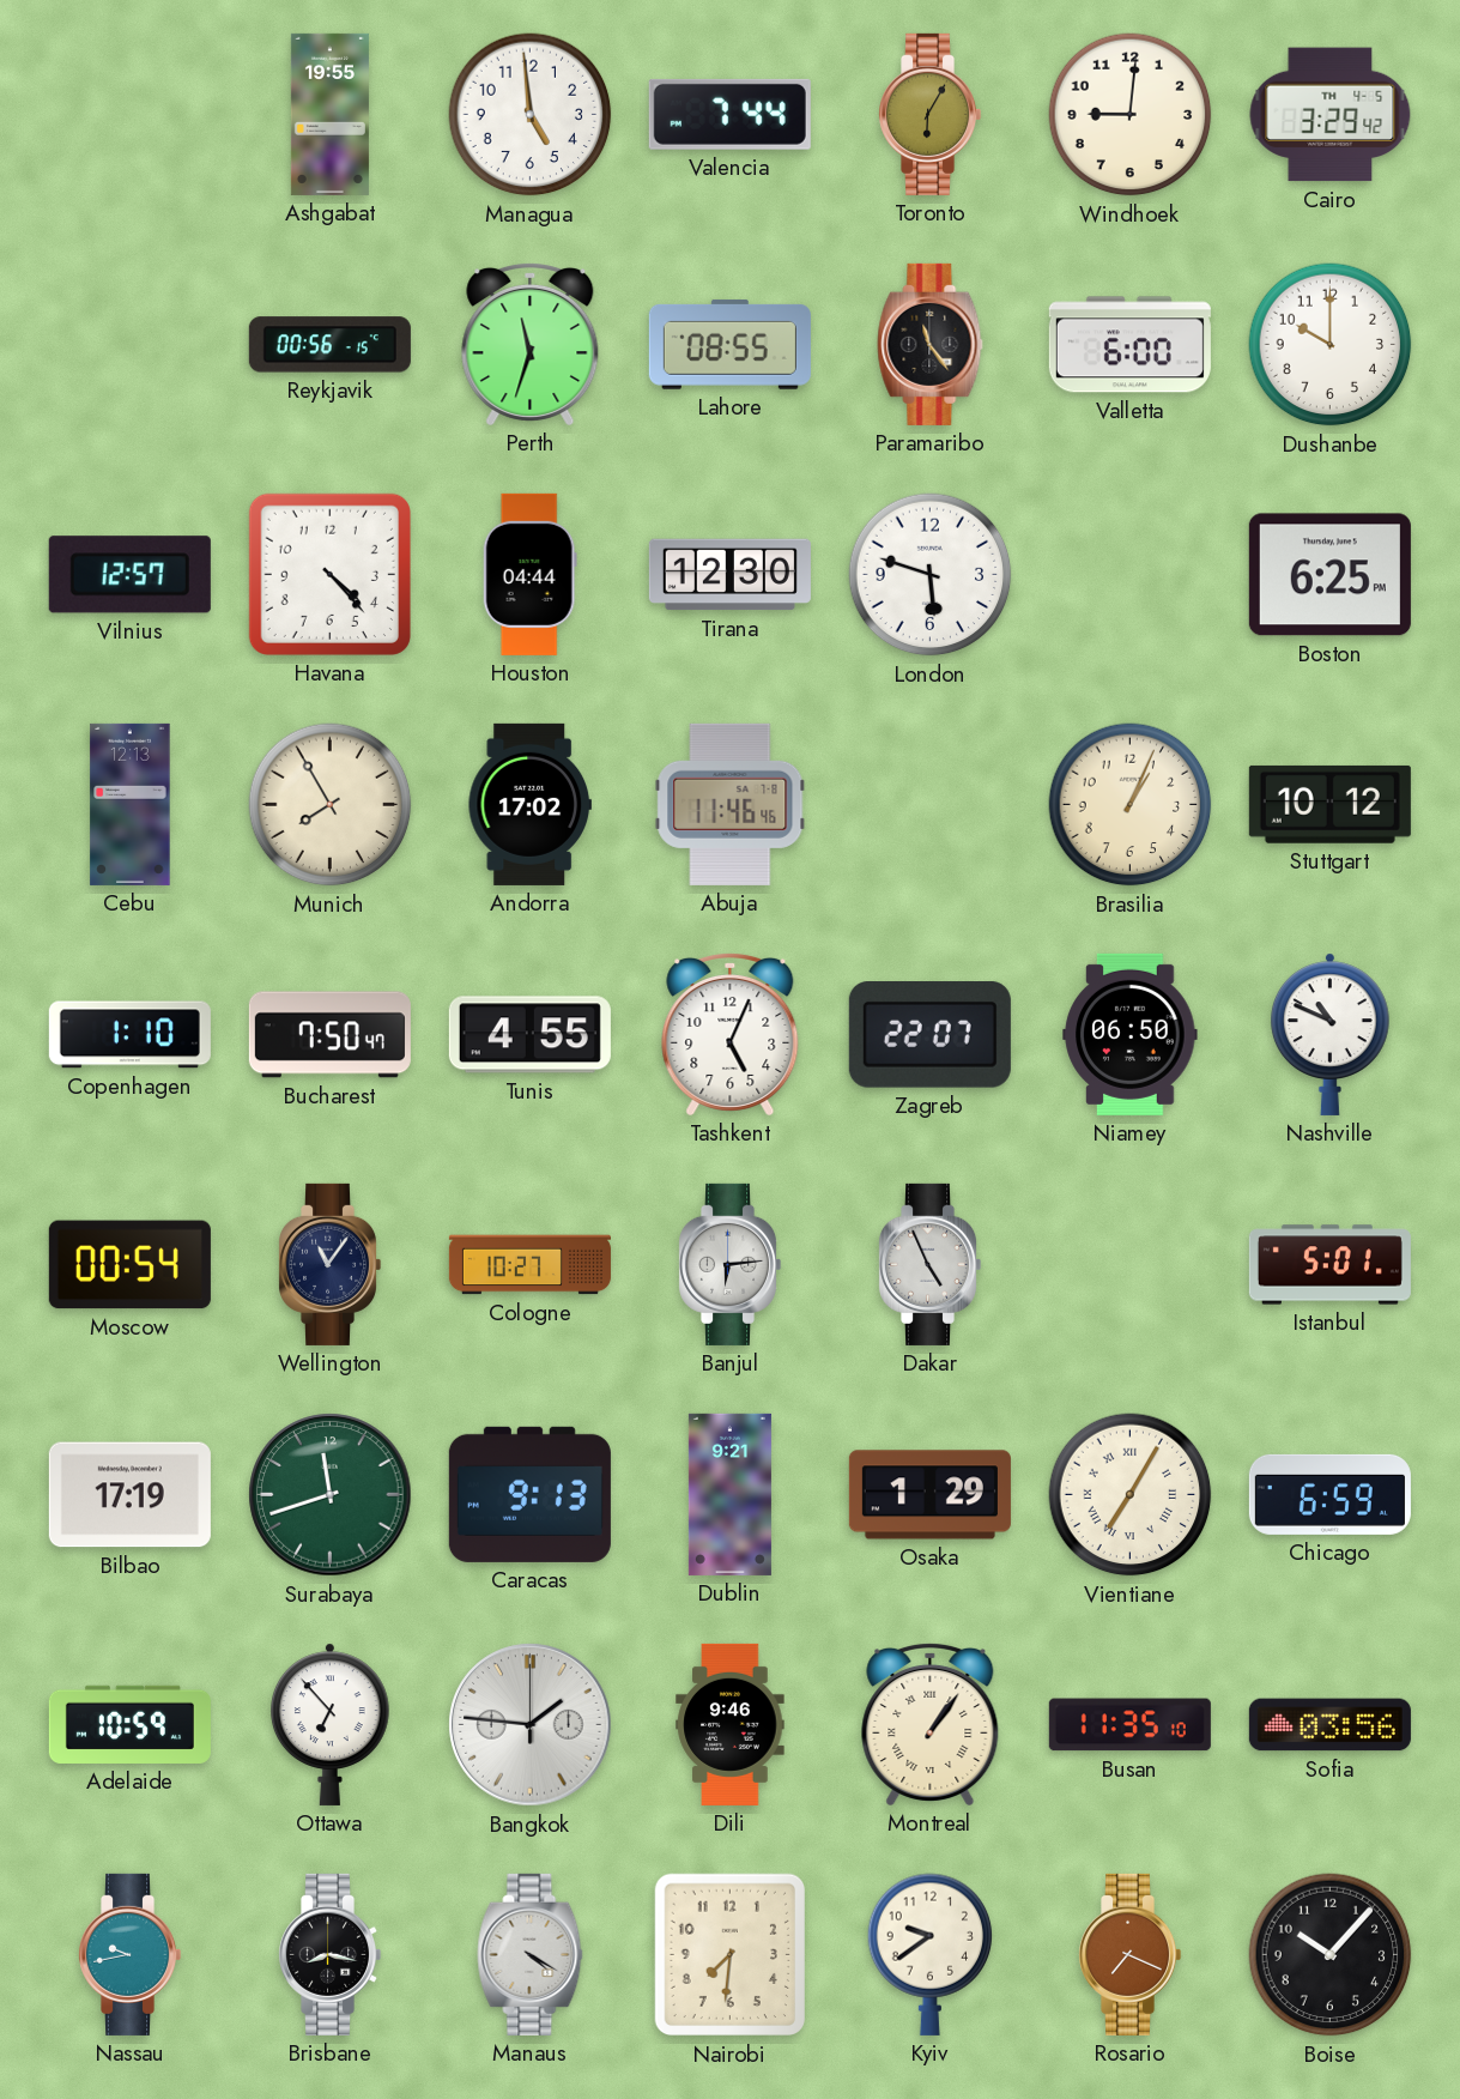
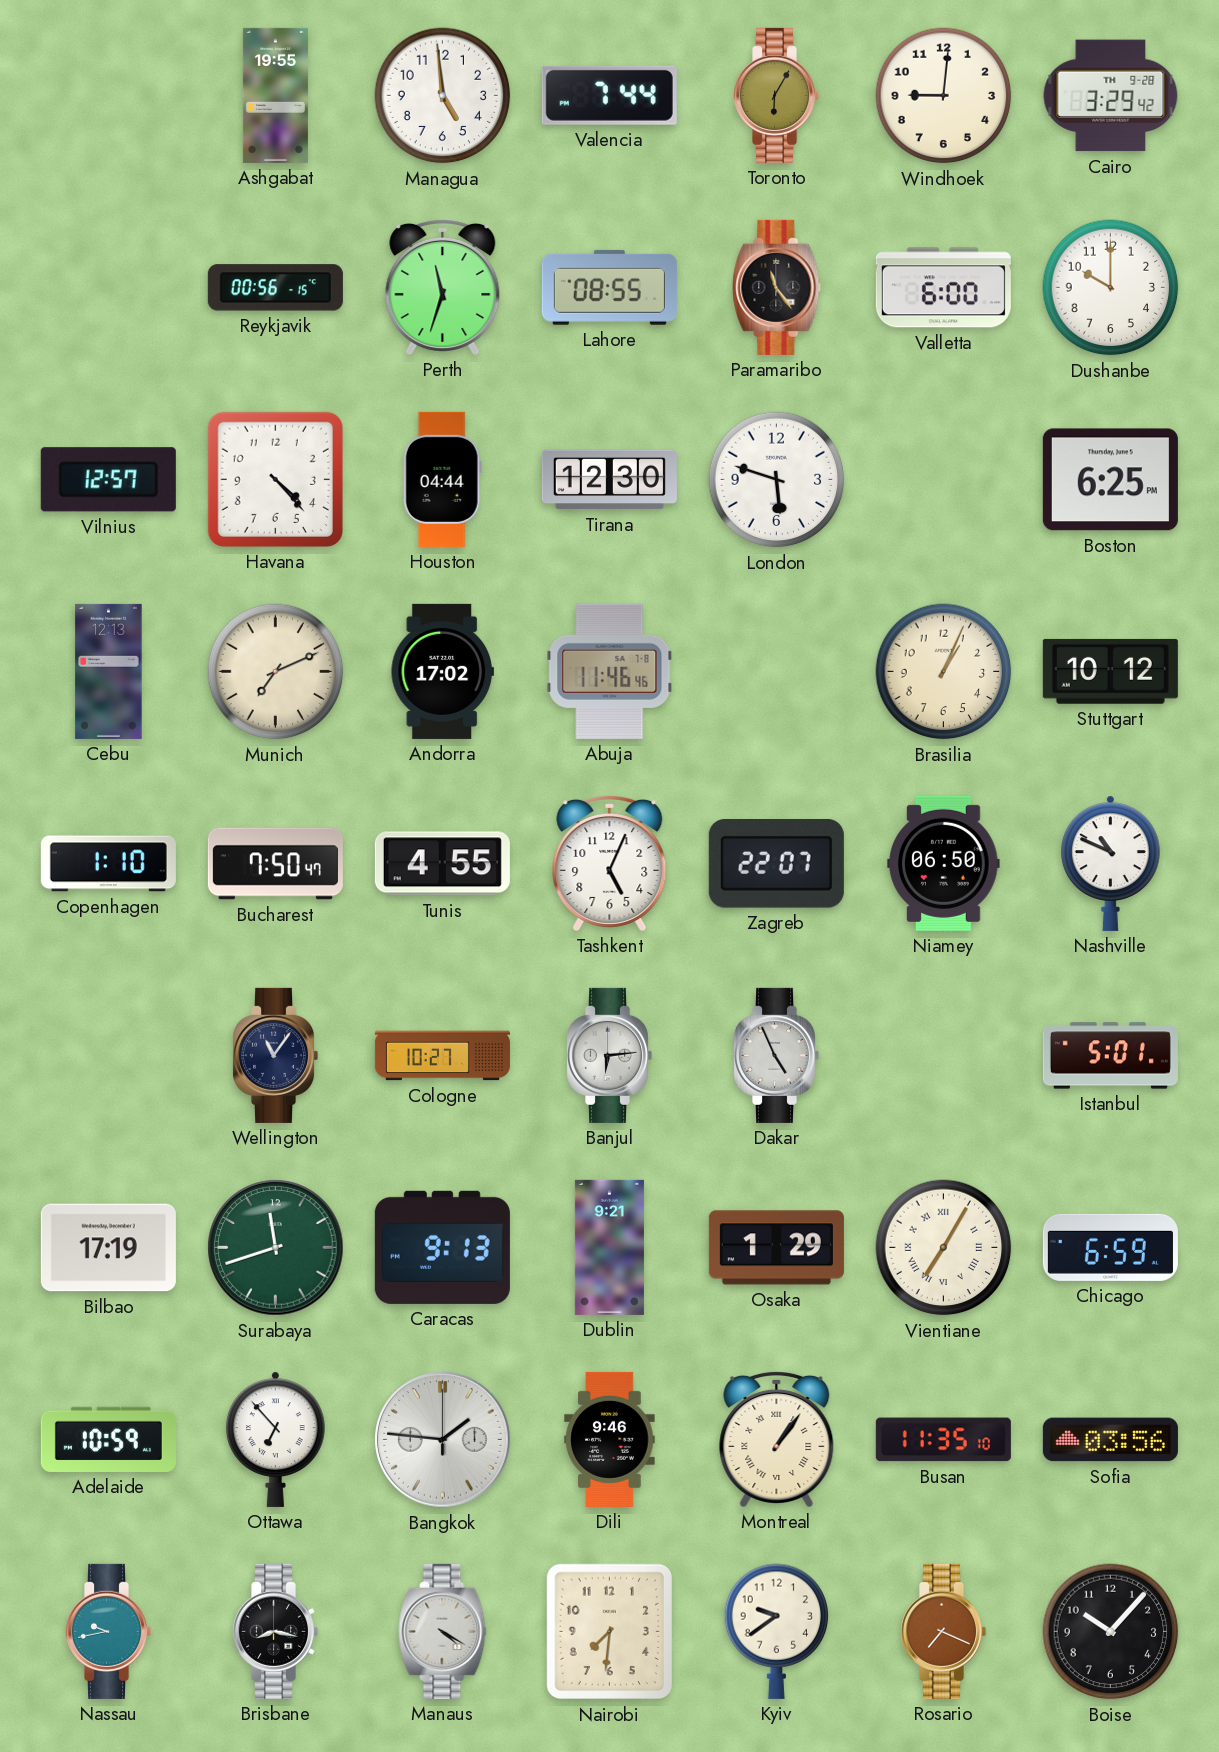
Cairo date: TH 4-5 -> TH 9-28
Munich: 7:55 -> 7:11
Moscow: 00:54 -> none
